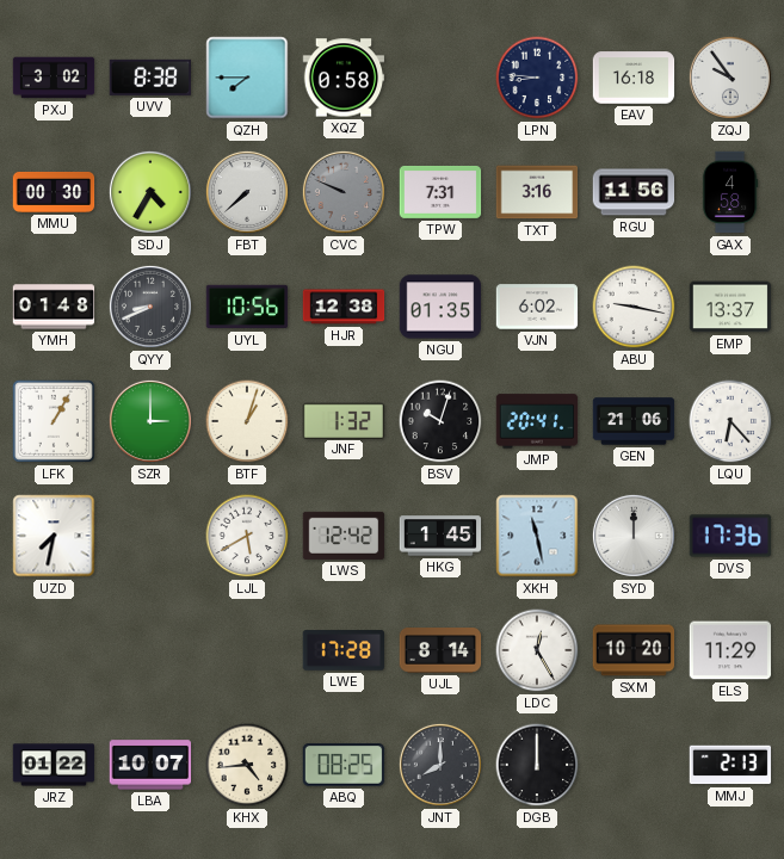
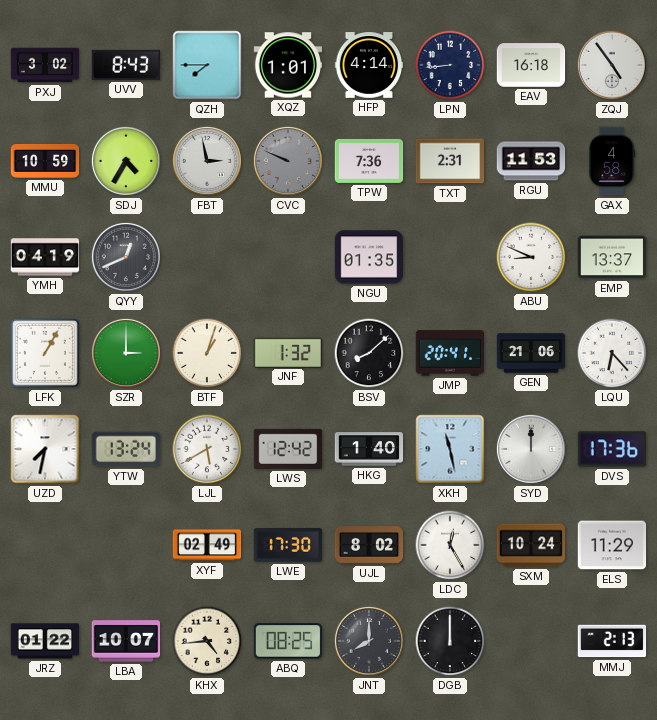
UVV: 8:38 -> 8:43
XQZ: 0:58 -> 1:01
HFP: none -> 4:14
LPN: 8:46 -> 8:44
ZQJ: 9:54 -> 4:54
MMU: 00:30 -> 10:59
FBT: 7:38 -> 2:58
TPW: 7:31 -> 7:36
TXT: 3:16 -> 2:31
RGU: 11:56 -> 11:53
YMH: 01:48 -> 04:19
QYY: 8:41 -> 12:41
UYL: 10:56 -> none
HJR: 12:38 -> none
VJN: 6:02 -> none
ABU: 9:17 -> 8:49
BSV: 10:03 -> 8:08
YTW: none -> 13:24
HKG: 1:45 -> 1:40
XYF: none -> 02:49
LWE: 17:28 -> 17:30
UJL: 8:14 -> 8:02
SXM: 10:20 -> 10:24
